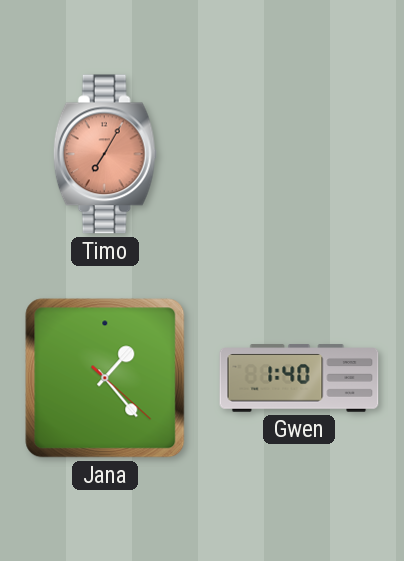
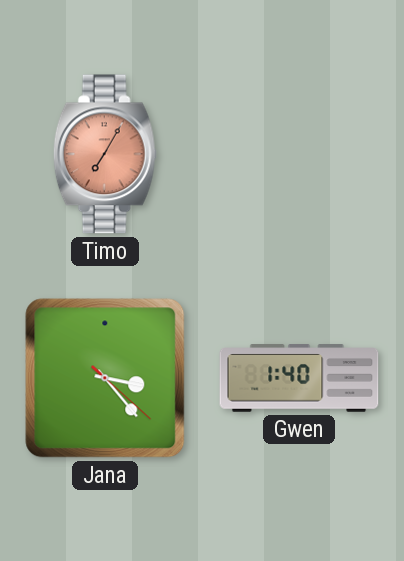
Jana: 1:23 -> 3:23
